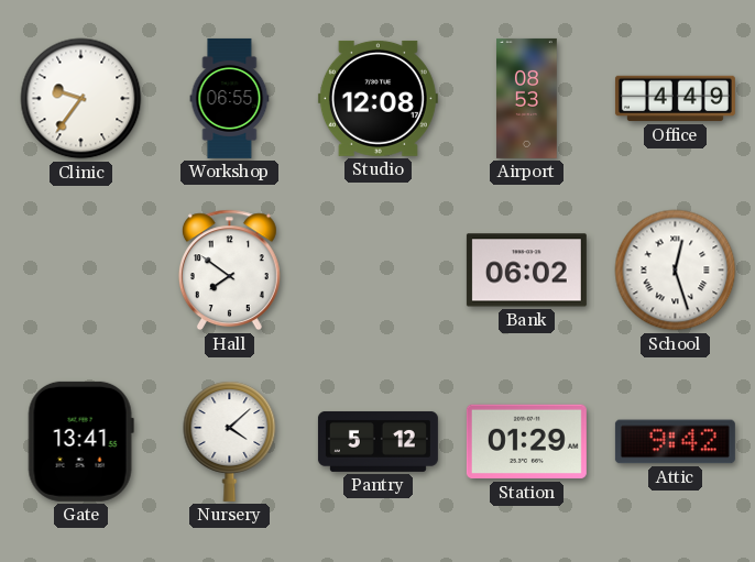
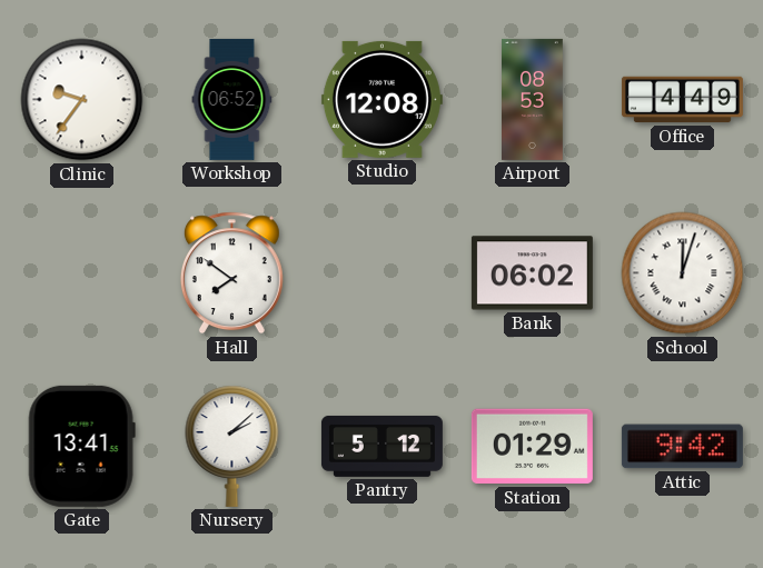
Workshop: 06:55 -> 06:52
School: 12:27 -> 12:03
Nursery: 4:08 -> 2:08
